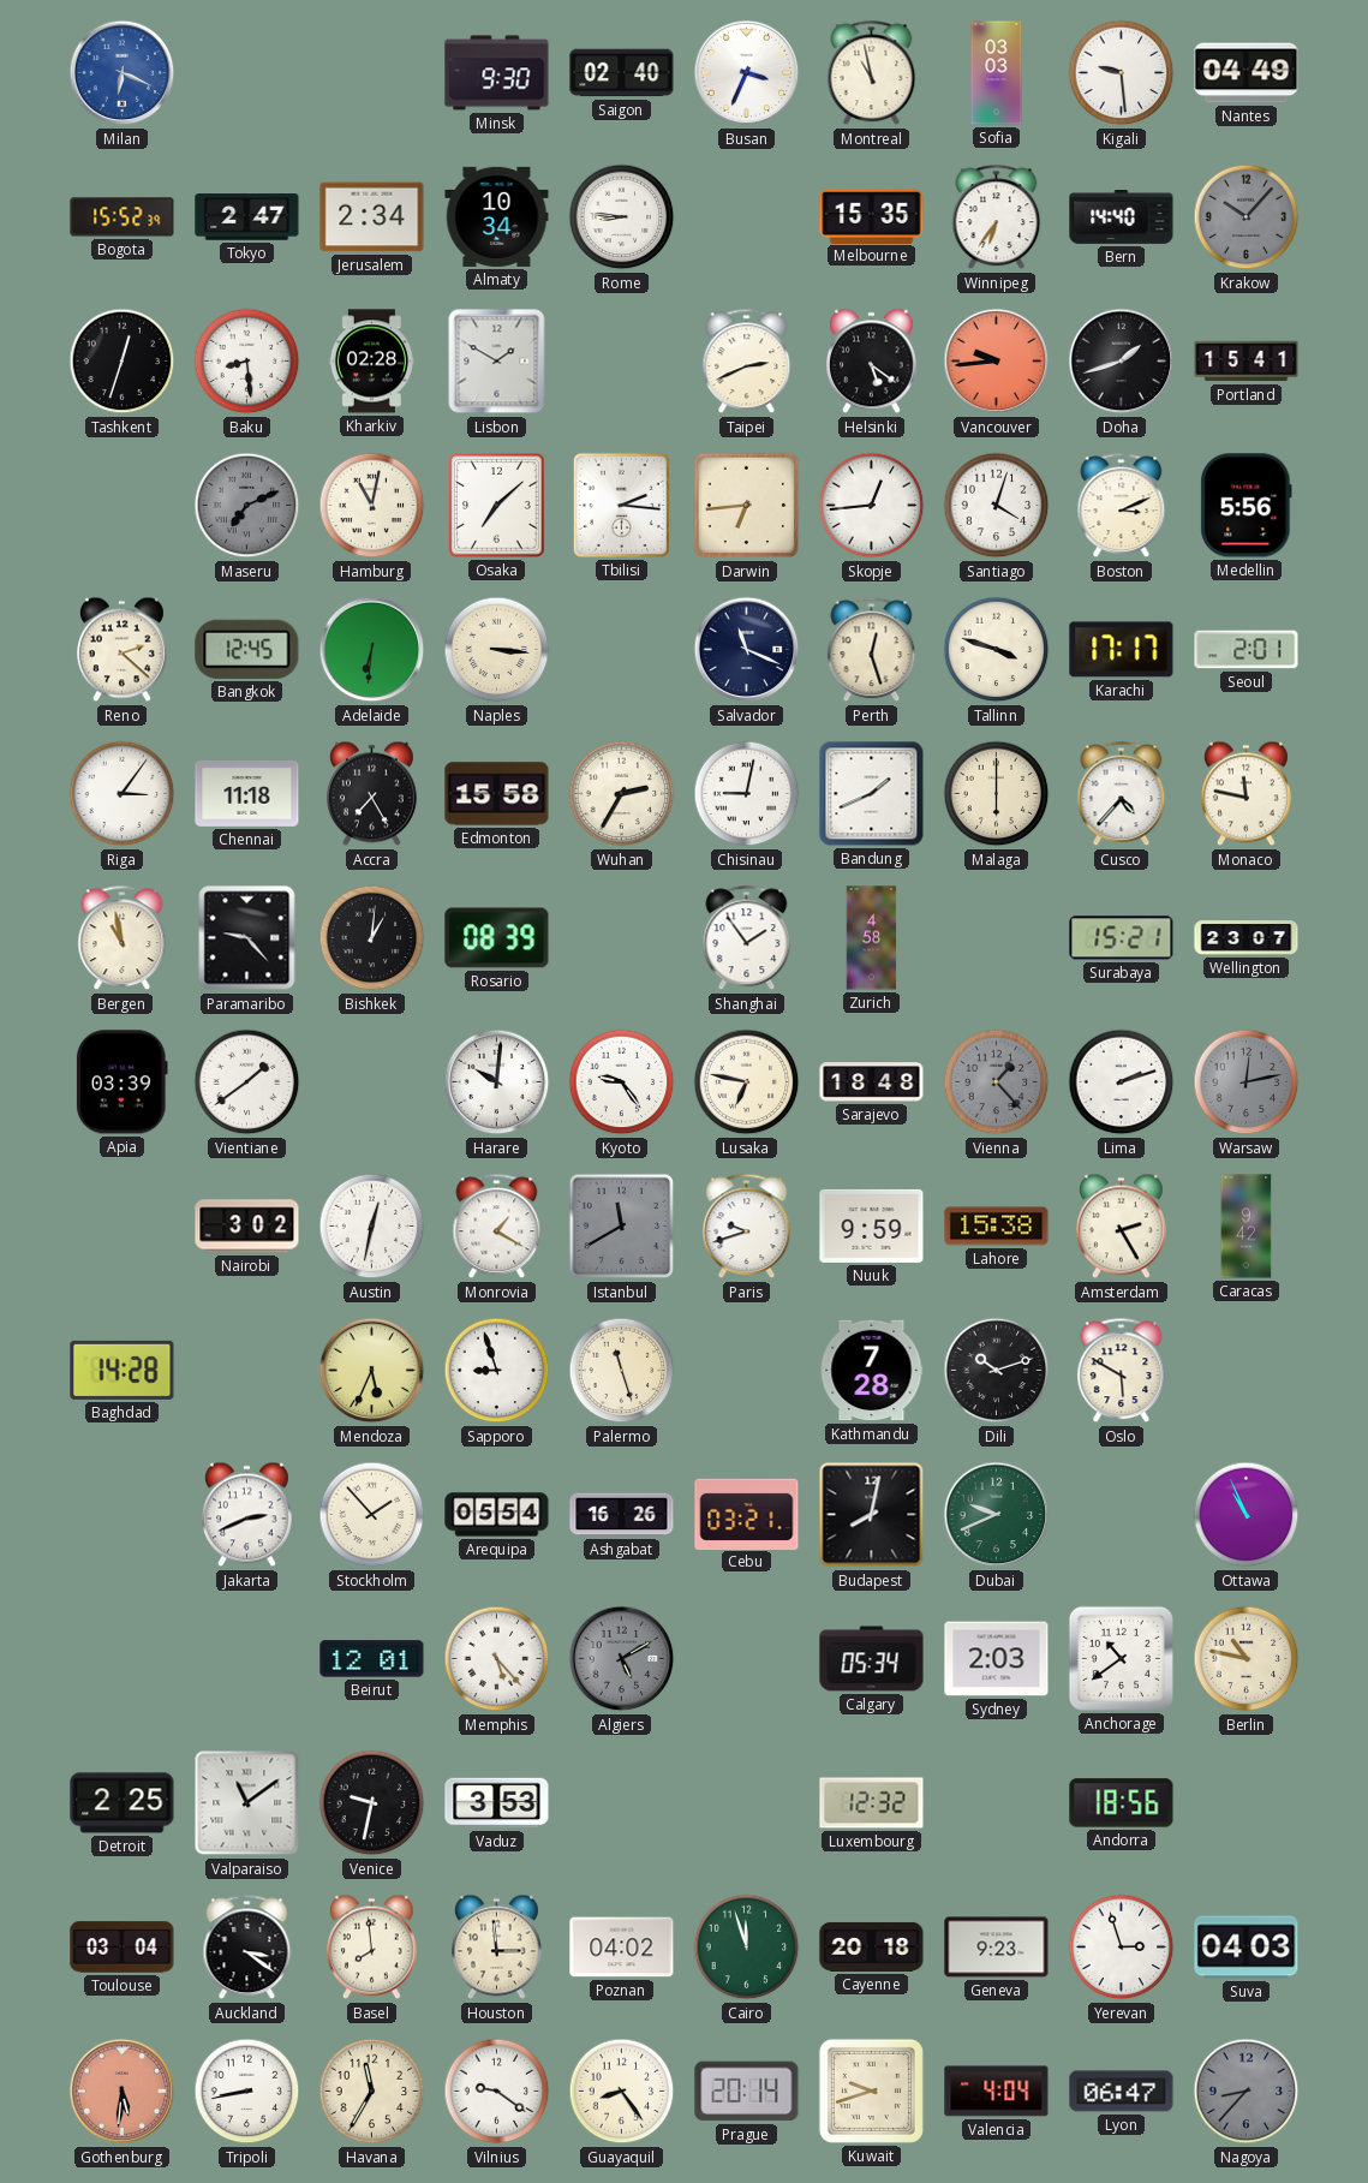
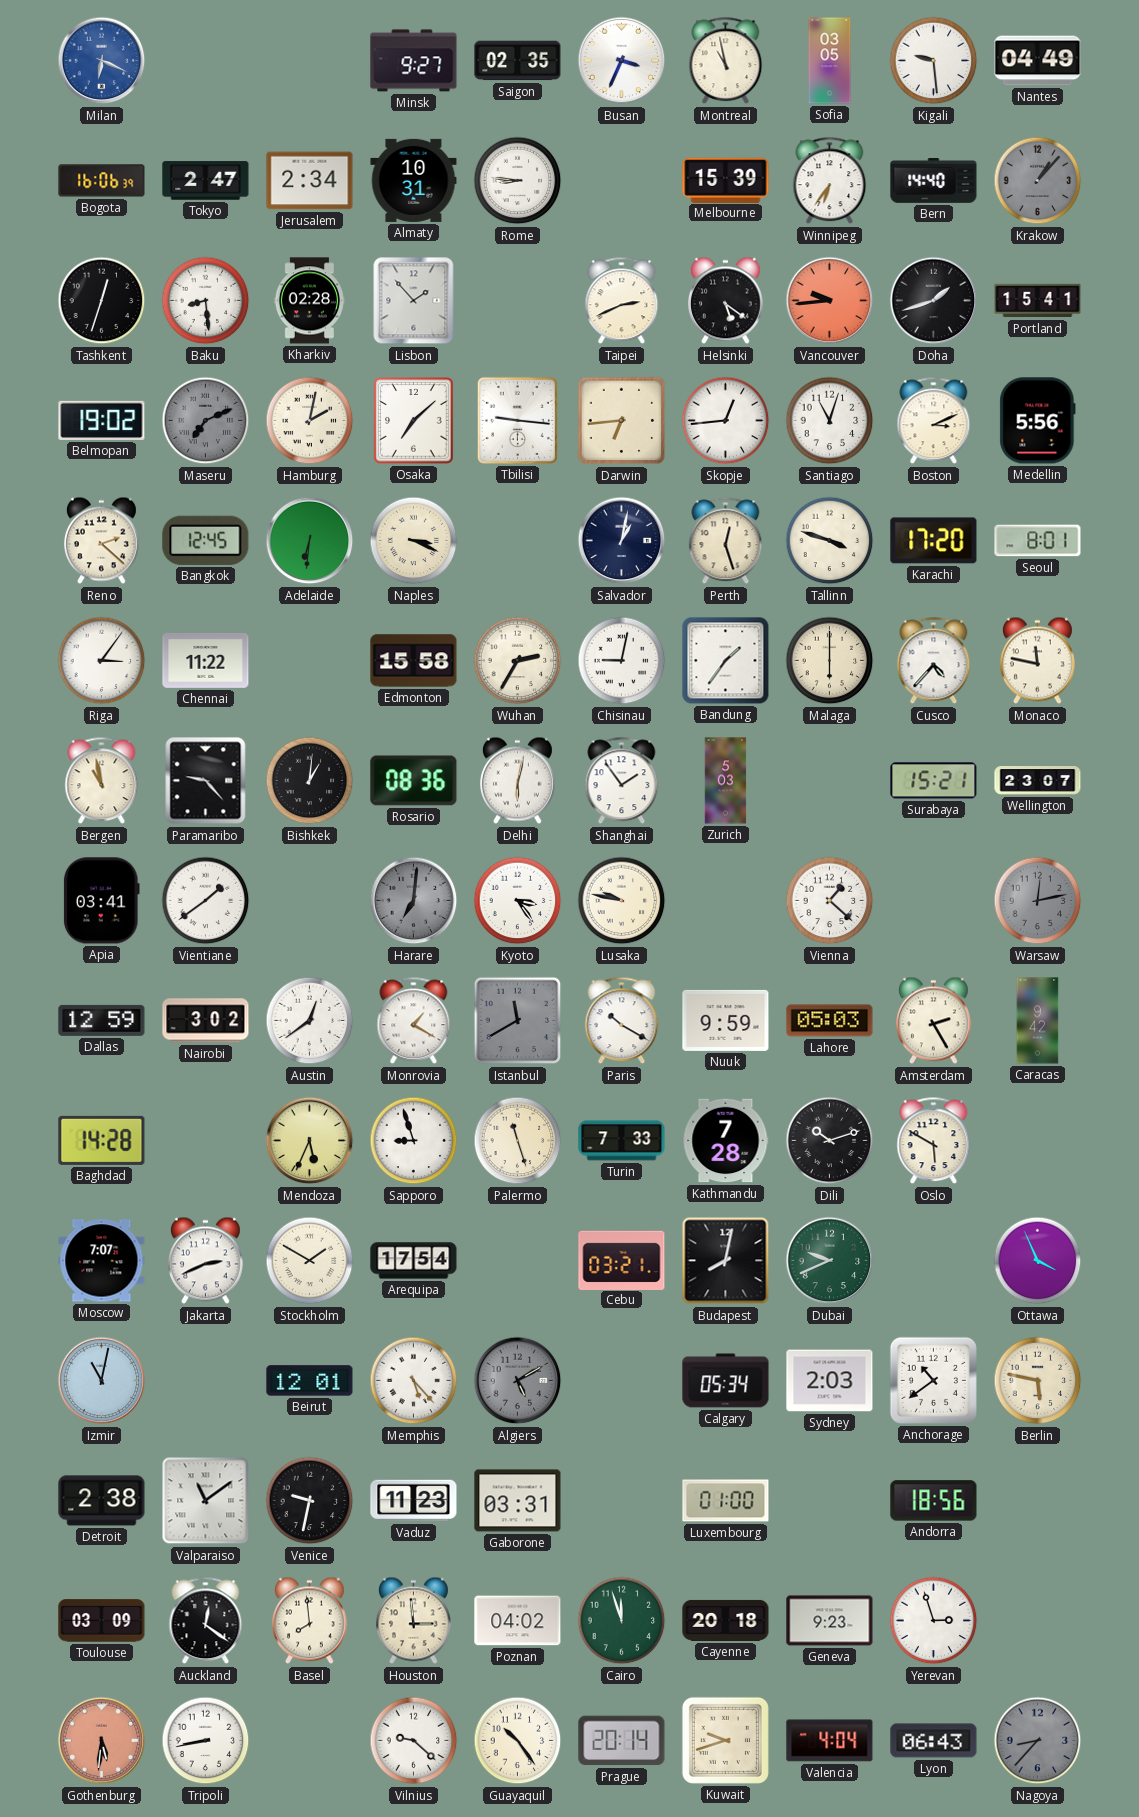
Minsk: 9:30 -> 9:27
Saigon: 02:40 -> 02:35
Sofia: 03:03 -> 03:05
Bogota: 15:52 -> 16:06
Almaty: 10:34 -> 10:31
Melbourne: 15:35 -> 15:39
Krakow: 10:07 -> 1:07
Lisbon: 1:50 -> 1:53
Belmopan: none -> 19:02
Hamburg: 11:02 -> 2:02
Tbilisi: 2:16 -> 9:16
Santiago: 4:03 -> 11:03
Naples: 3:16 -> 3:19
Salvador: 11:19 -> 1:02
Karachi: 17:17 -> 17:20
Seoul: 2:01 -> 8:01
Chennai: 11:18 -> 11:22
Accra: 7:25 -> none
Bandung: 1:41 -> 1:36
Rosario: 08:39 -> 08:36
Delhi: none -> 6:02
Zurich: 4:58 -> 5:03
Apia: 03:39 -> 03:41
Harare: 10:01 -> 7:01
Harare dial: white -> grey
Kyoto: 9:24 -> 3:24
Lusaka: 6:47 -> 9:47
Sarajevo: 18:48 -> none
Vienna: 1:23 -> 1:22
Vienna dial: grey -> white
Lima: 2:12 -> none
Dallas: none -> 12:59
Austin: 12:32 -> 12:39
Paris: 9:42 -> 10:20
Lahore: 15:38 -> 05:03
Turin: none -> 7:33
Moscow: none -> 7:07
Stockholm: 1:53 -> 1:50
Arequipa: 05:54 -> 17:54
Ashgabat: 16:26 -> none
Ottawa: 10:56 -> 3:56
Izmir: none -> 11:02
Berlin: 10:47 -> 5:47
Detroit: 2:25 -> 2:38
Vaduz: 3:53 -> 11:23
Gaborone: none -> 03:31
Luxembourg: 12:32 -> 01:00
Toulouse: 03:04 -> 03:09
Auckland: 3:21 -> 12:21
Suva: 04:03 -> none
Havana: 11:35 -> none
Vilnius: 9:21 -> 9:22
Guayaquil: 8:24 -> 10:24
Lyon: 06:47 -> 06:43
